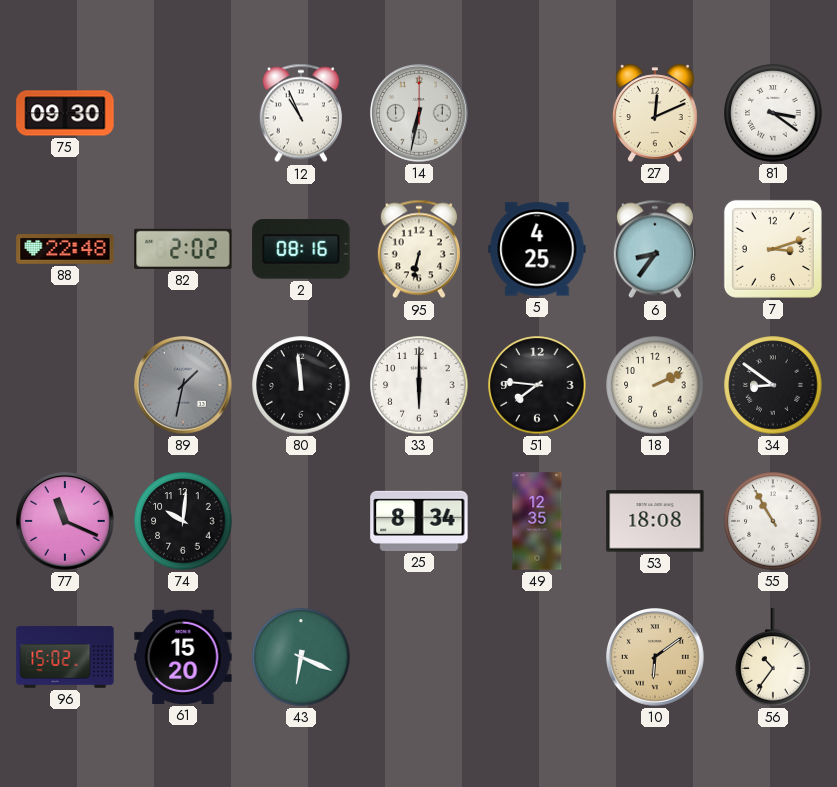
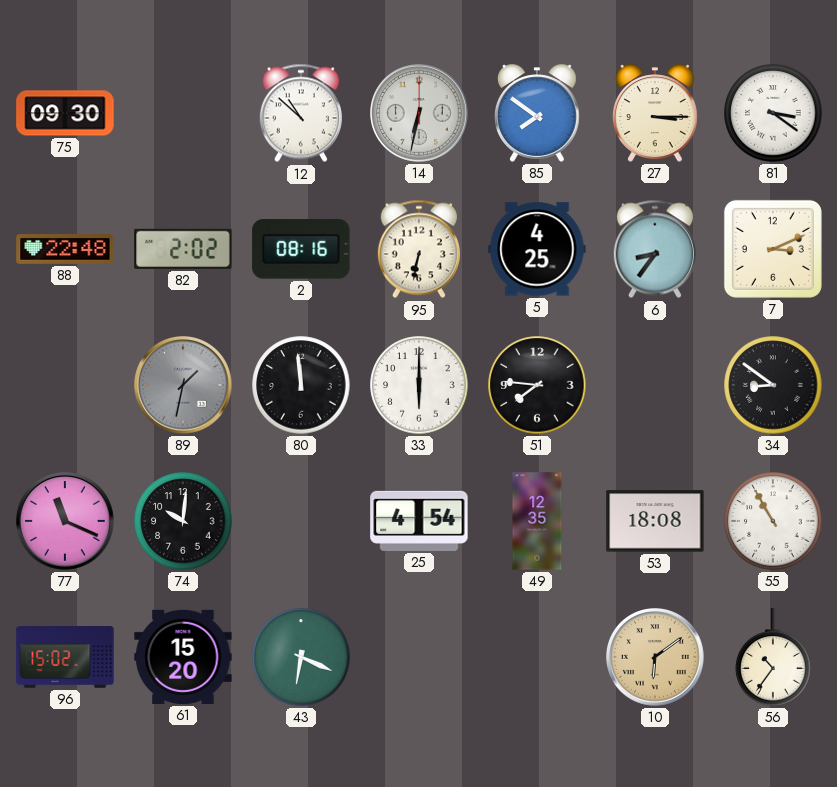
12: 10:56 -> 10:52
85: none -> 7:51
27: 12:11 -> 3:15
7: 3:12 -> 3:11
18: 2:11 -> none
25: 8:34 -> 4:54
